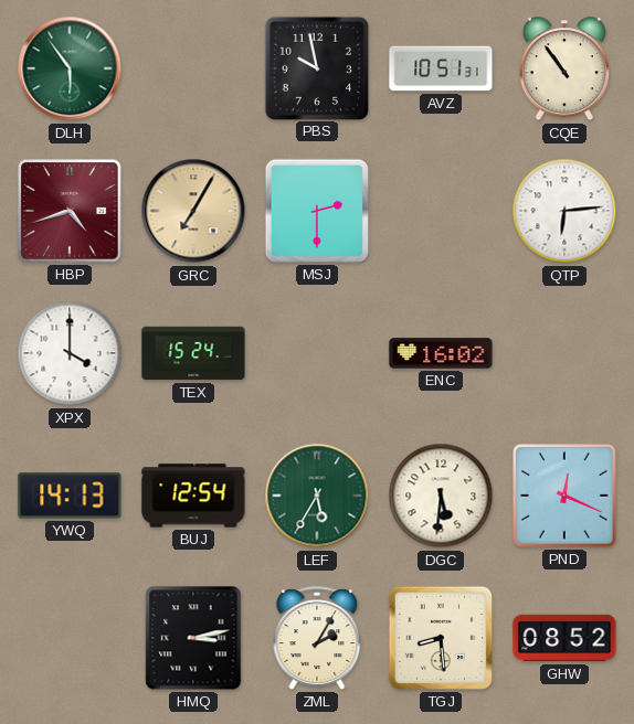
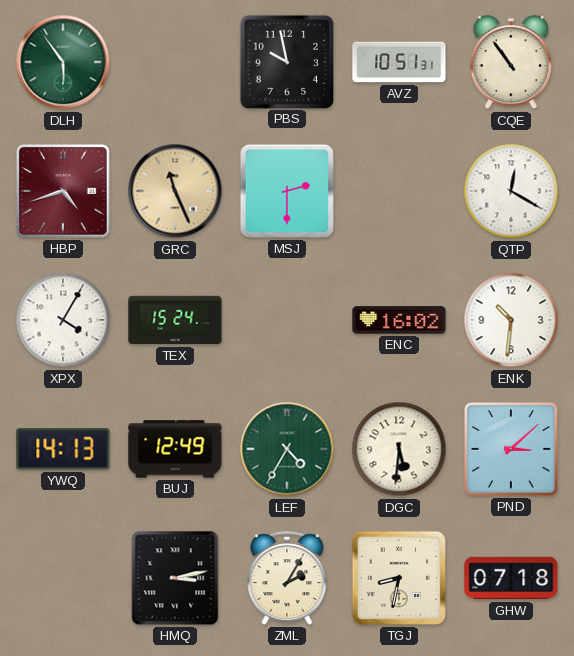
GRC: 7:05 -> 11:26
QTP: 6:14 -> 12:20
XPX: 4:00 -> 4:05
ENK: none -> 10:31
BUJ: 12:54 -> 12:49
LEF: 5:35 -> 4:35
PND: 12:19 -> 3:08
TGJ: 8:29 -> 8:32
GHW: 08:52 -> 07:18
